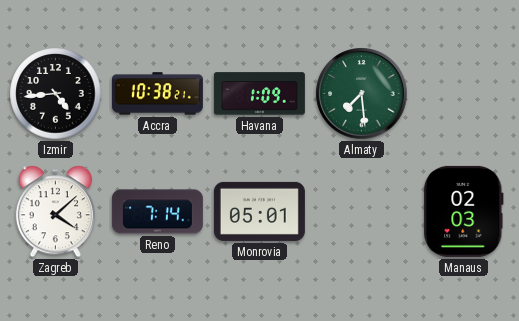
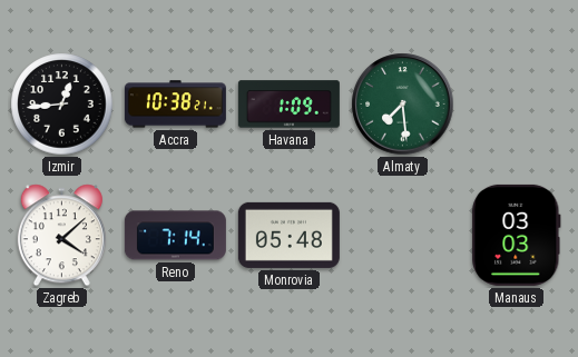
Izmir: 4:44 -> 12:44
Monrovia: 05:01 -> 05:48
Manaus: 02:03 -> 03:03
